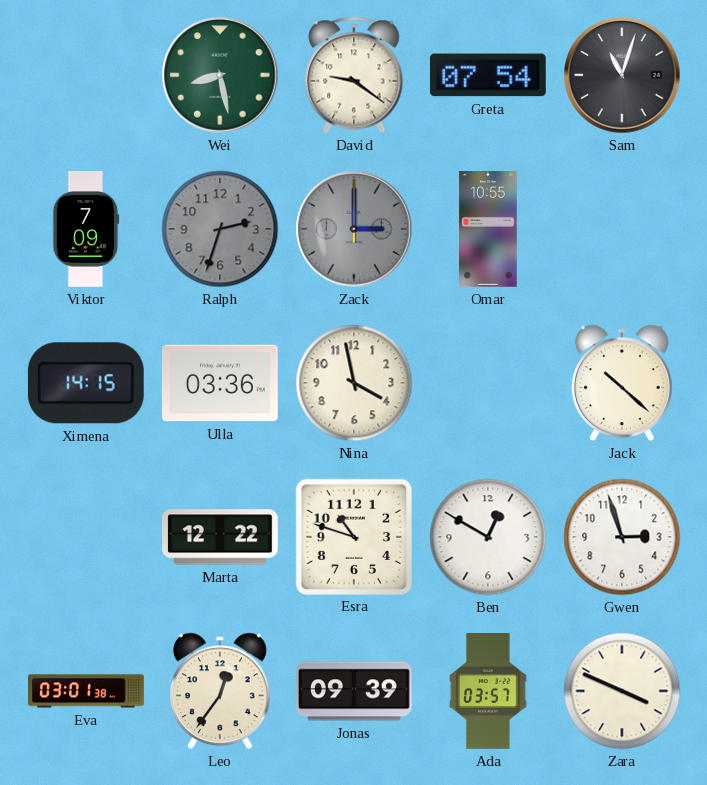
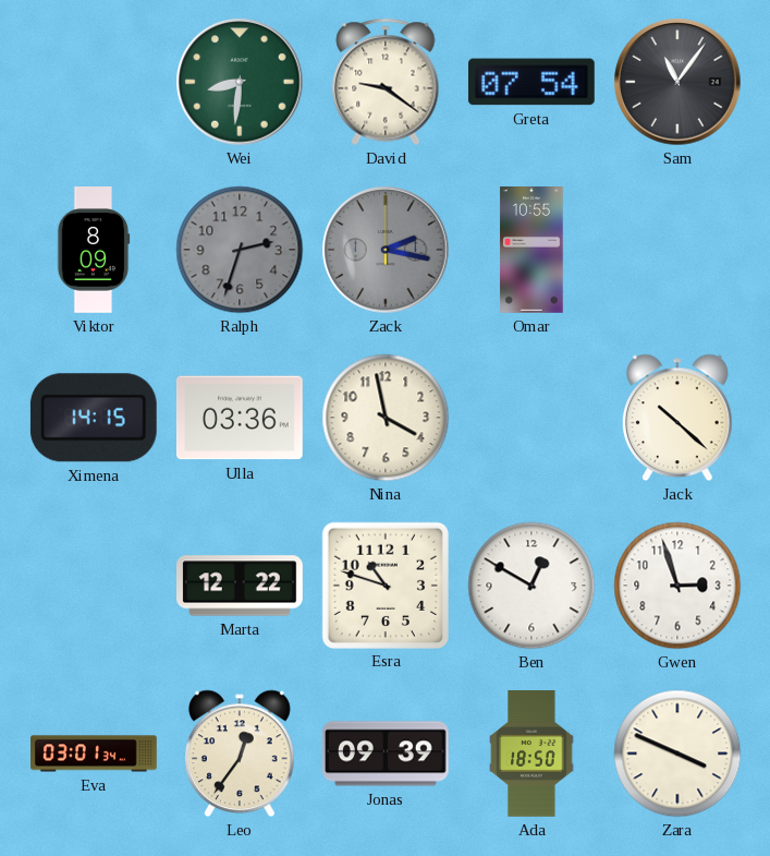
Wei: 8:28 -> 8:31
Sam: 11:03 -> 11:06
Viktor: 7:09 -> 8:09
Zack: 3:00 -> 2:17
Eva: 03:01:38 -> 03:01:34
Ada: 03:57 -> 18:50
